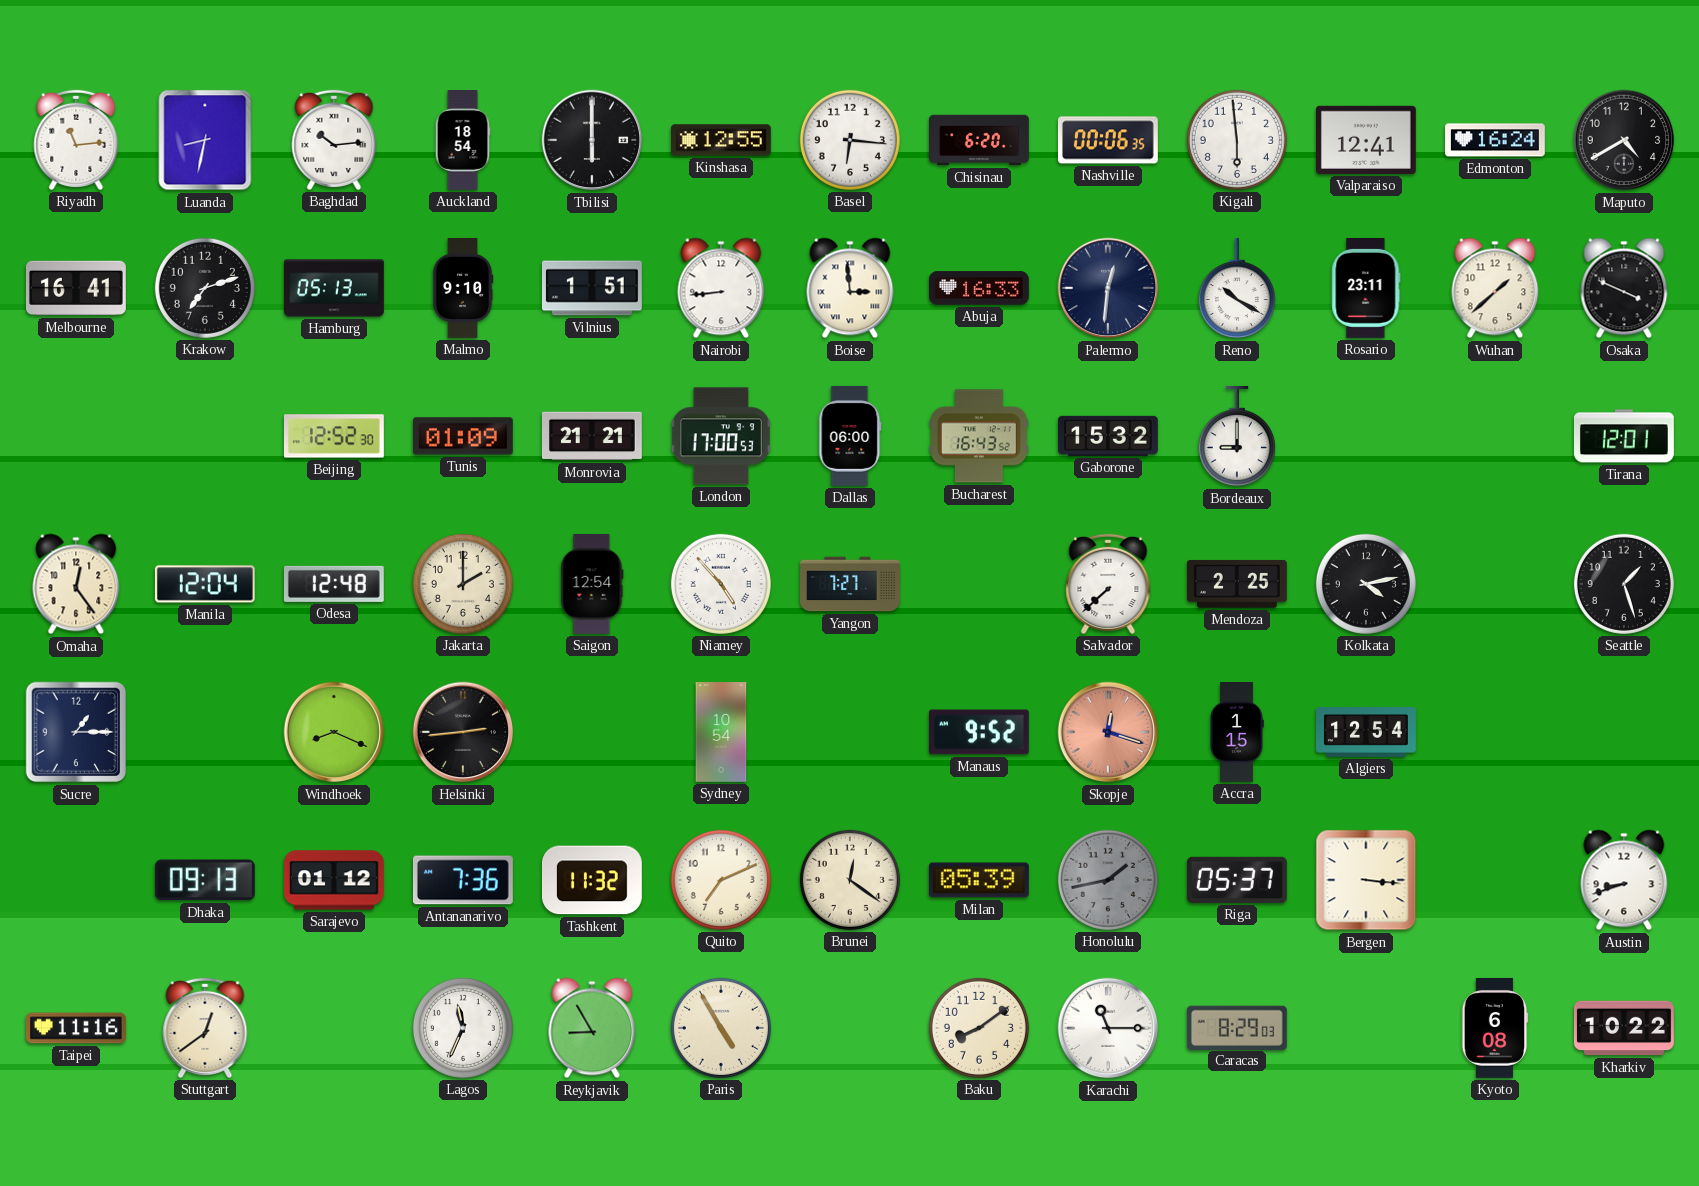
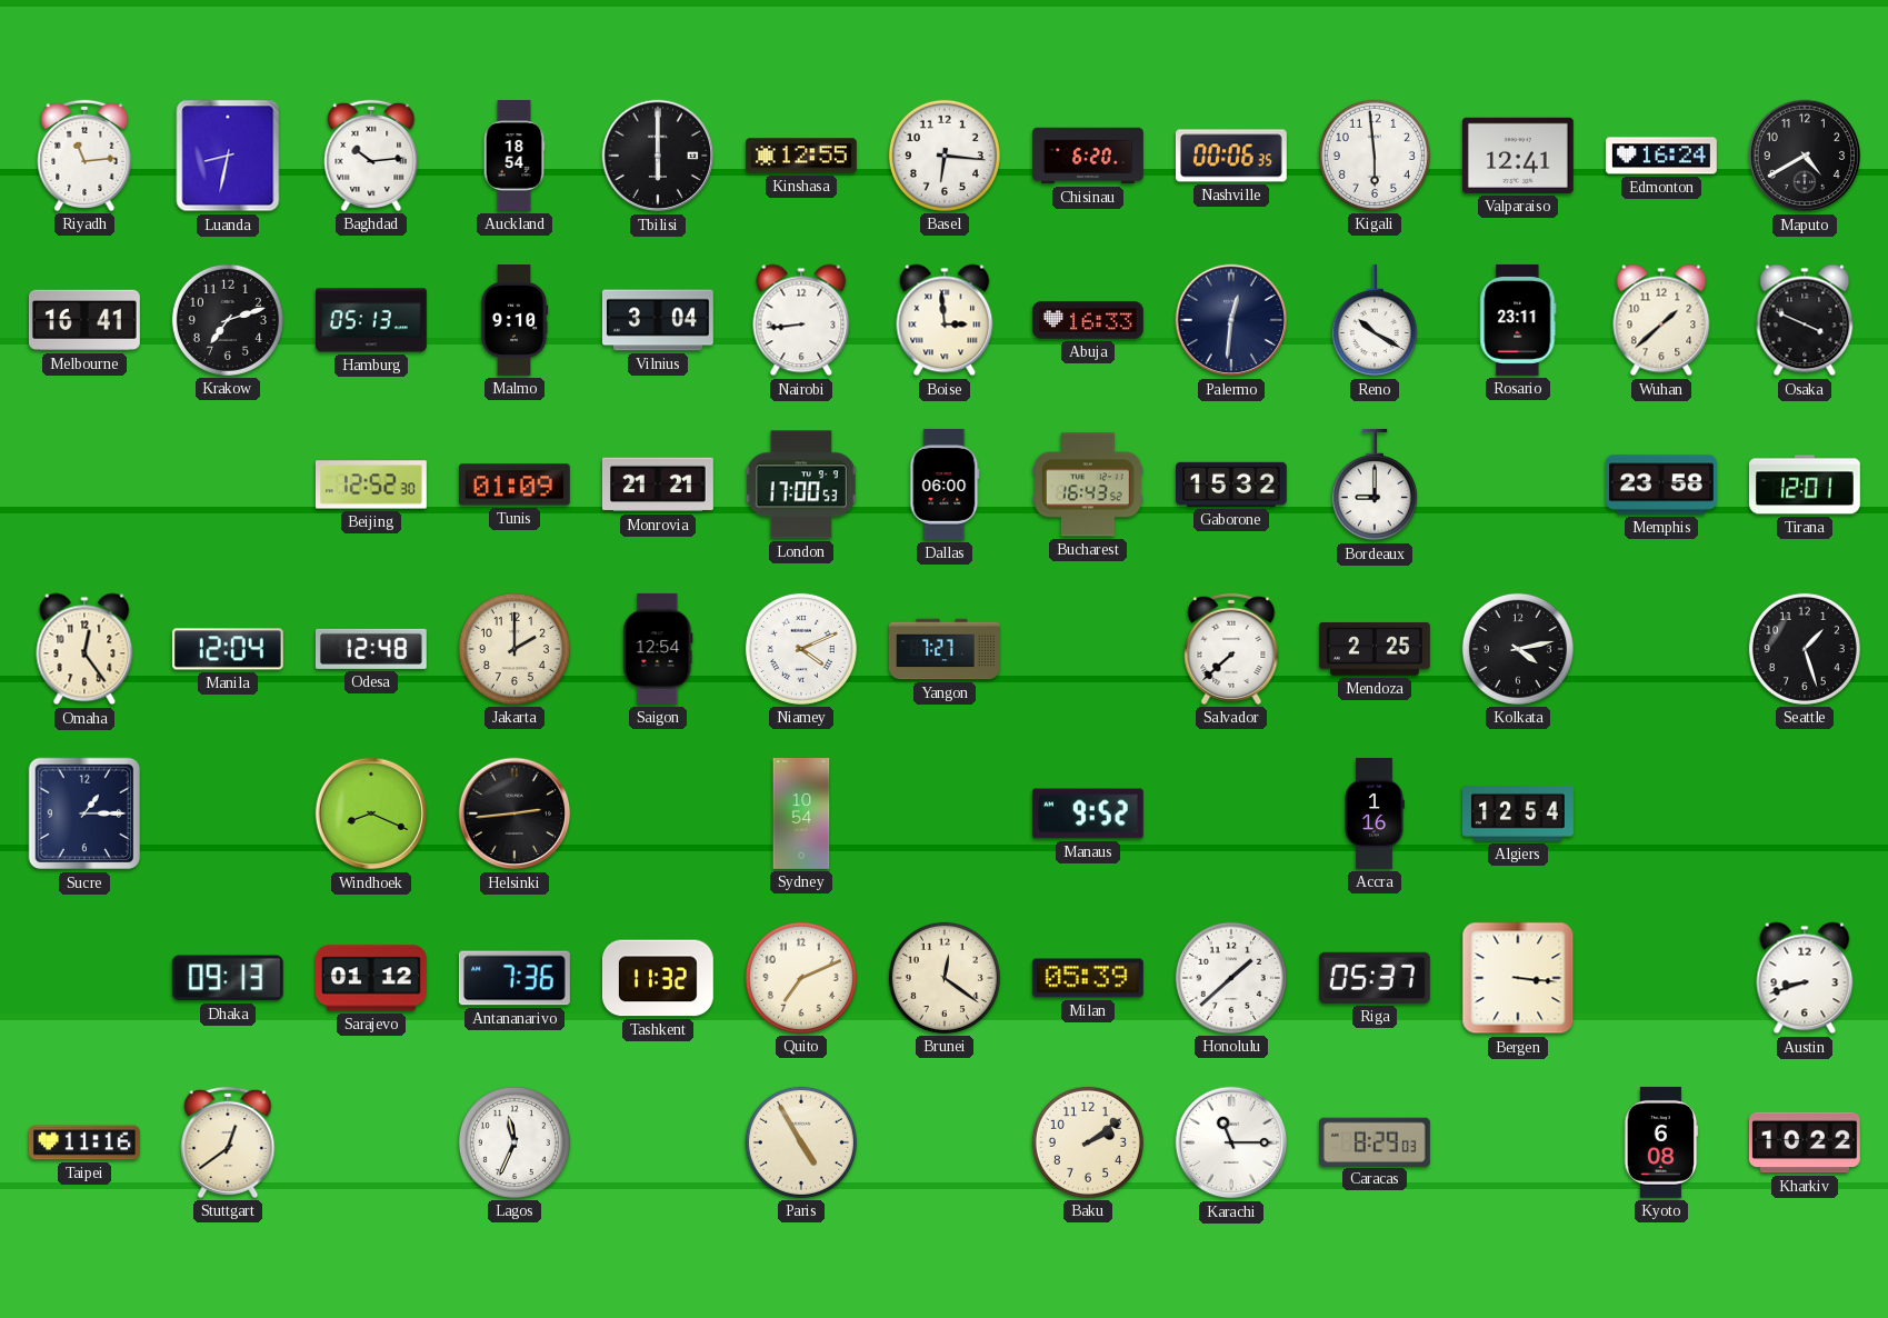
Vilnius: 1:51 -> 3:04
Memphis: none -> 23:58
Niamey: 4:53 -> 4:11
Skopje: 12:18 -> none
Accra: 1:15 -> 1:16
Honolulu: 1:43 -> 1:38
Honolulu dial: grey -> white
Reykjavik: 8:55 -> none
Baku: 8:09 -> 2:09
